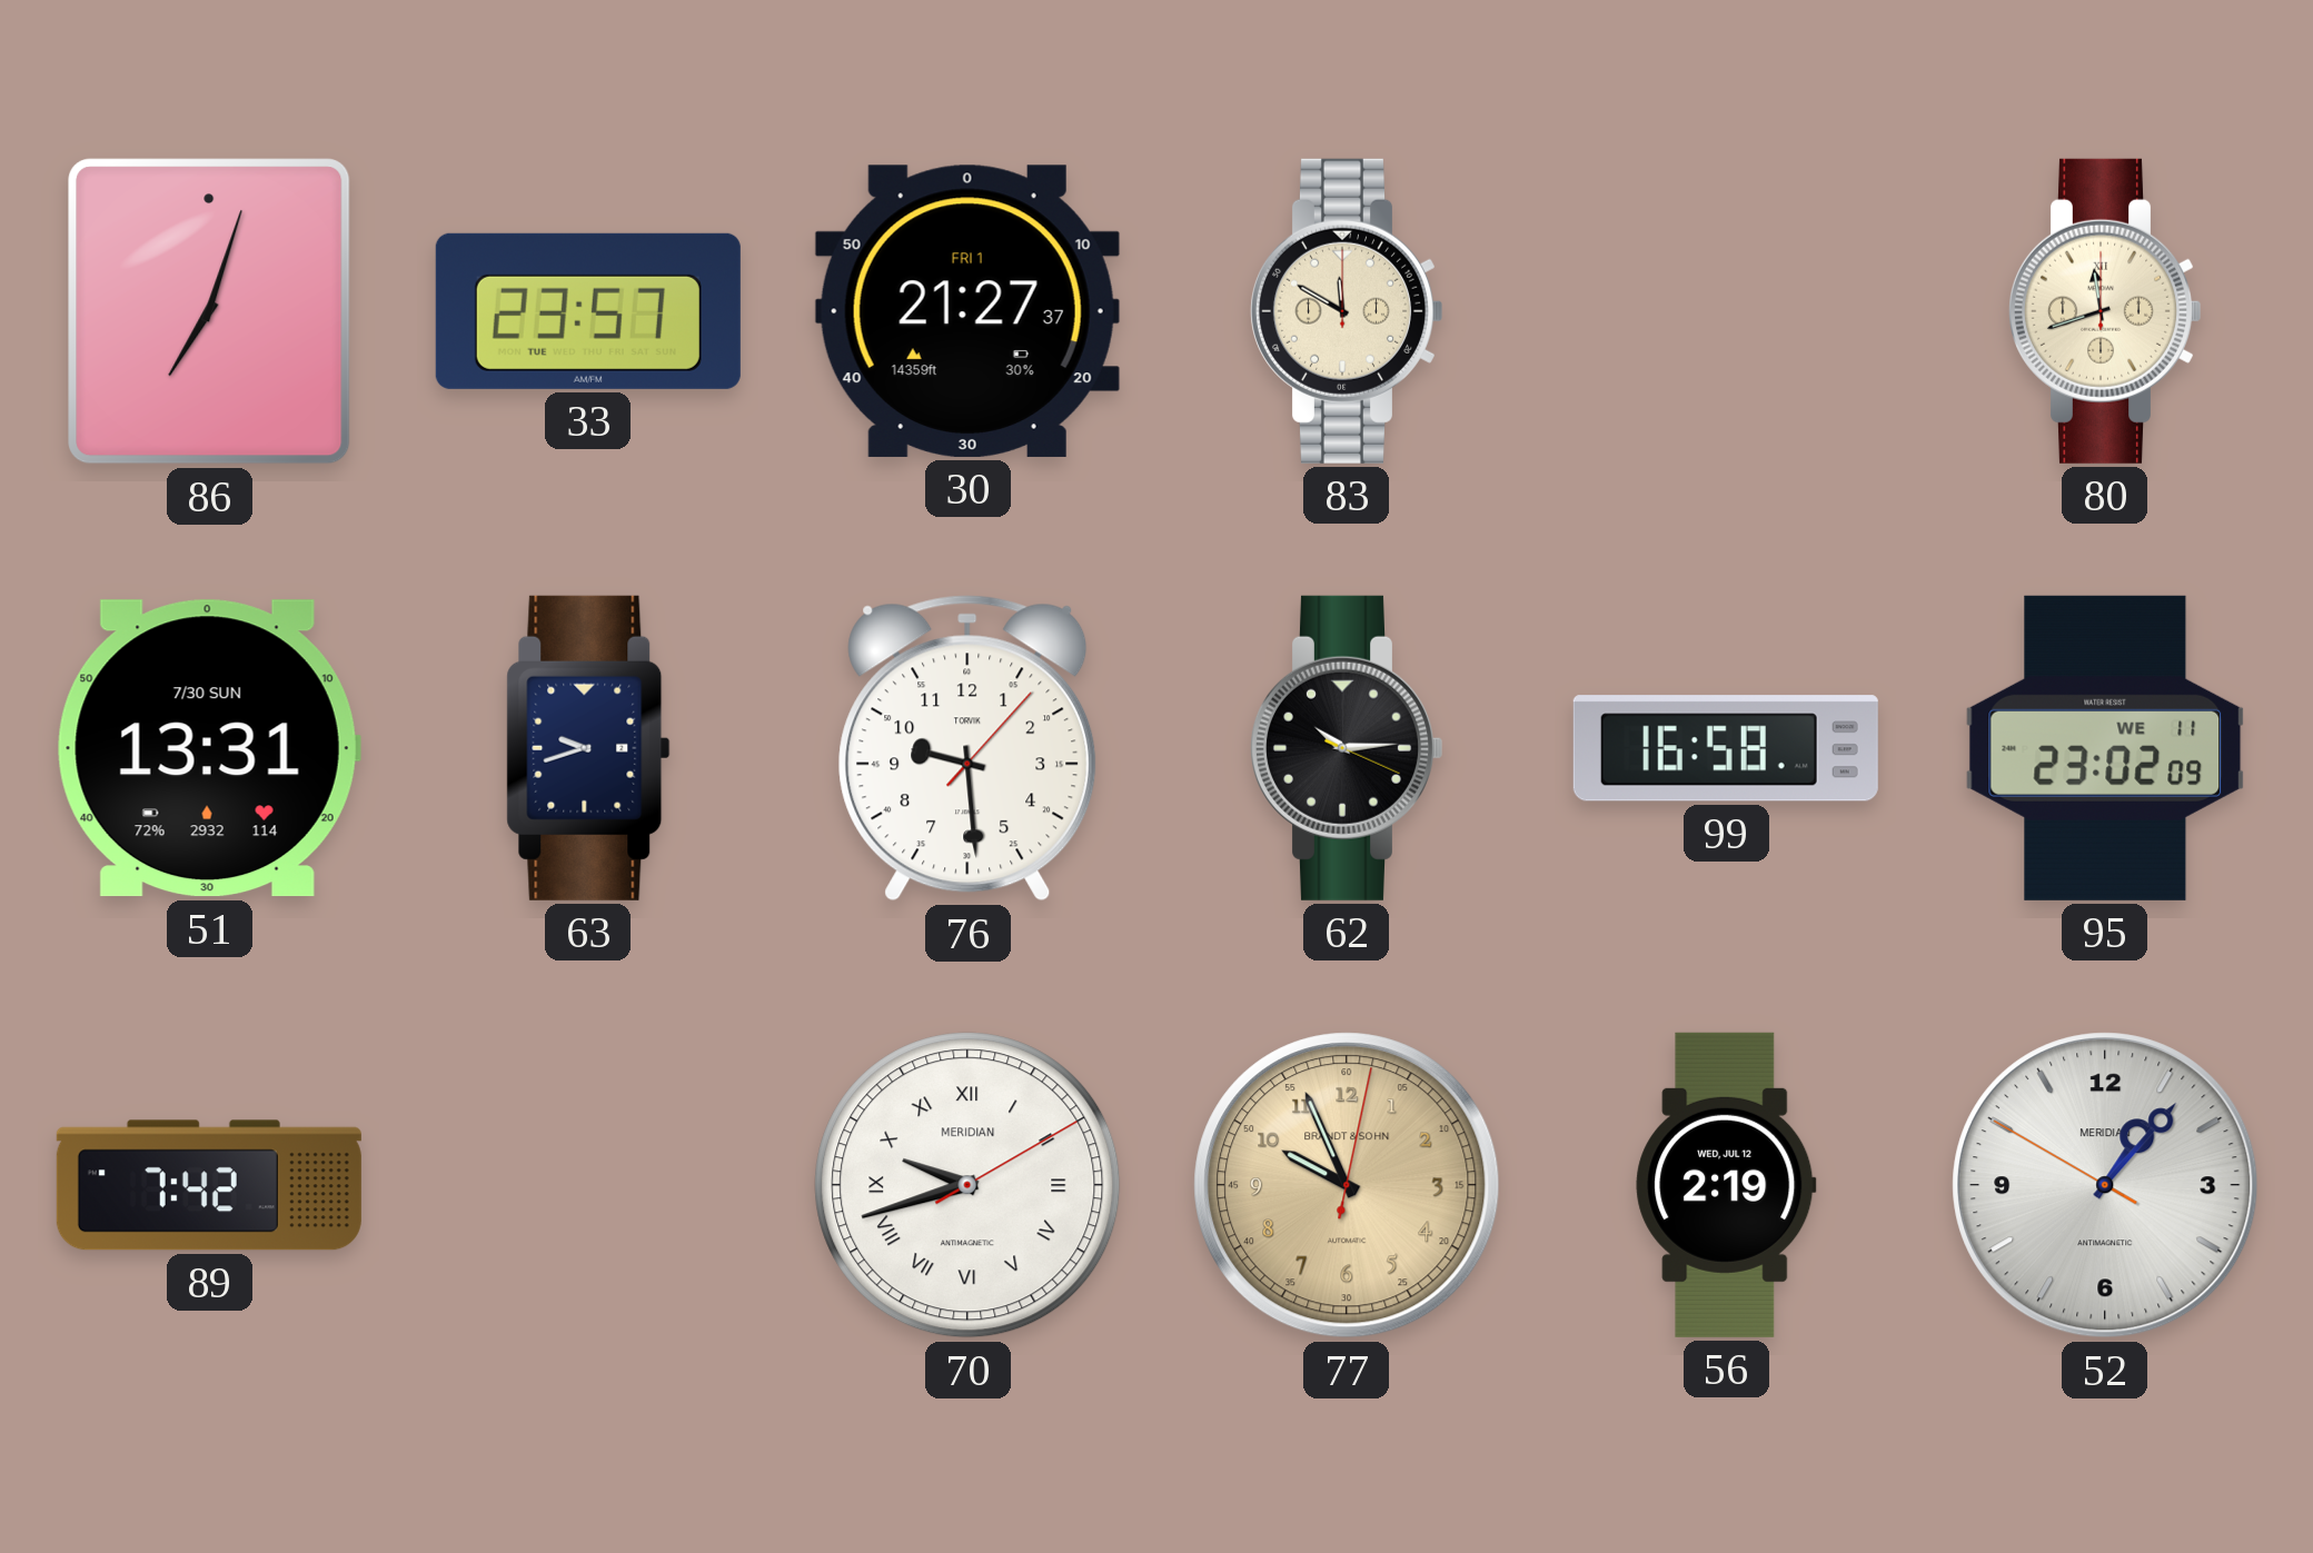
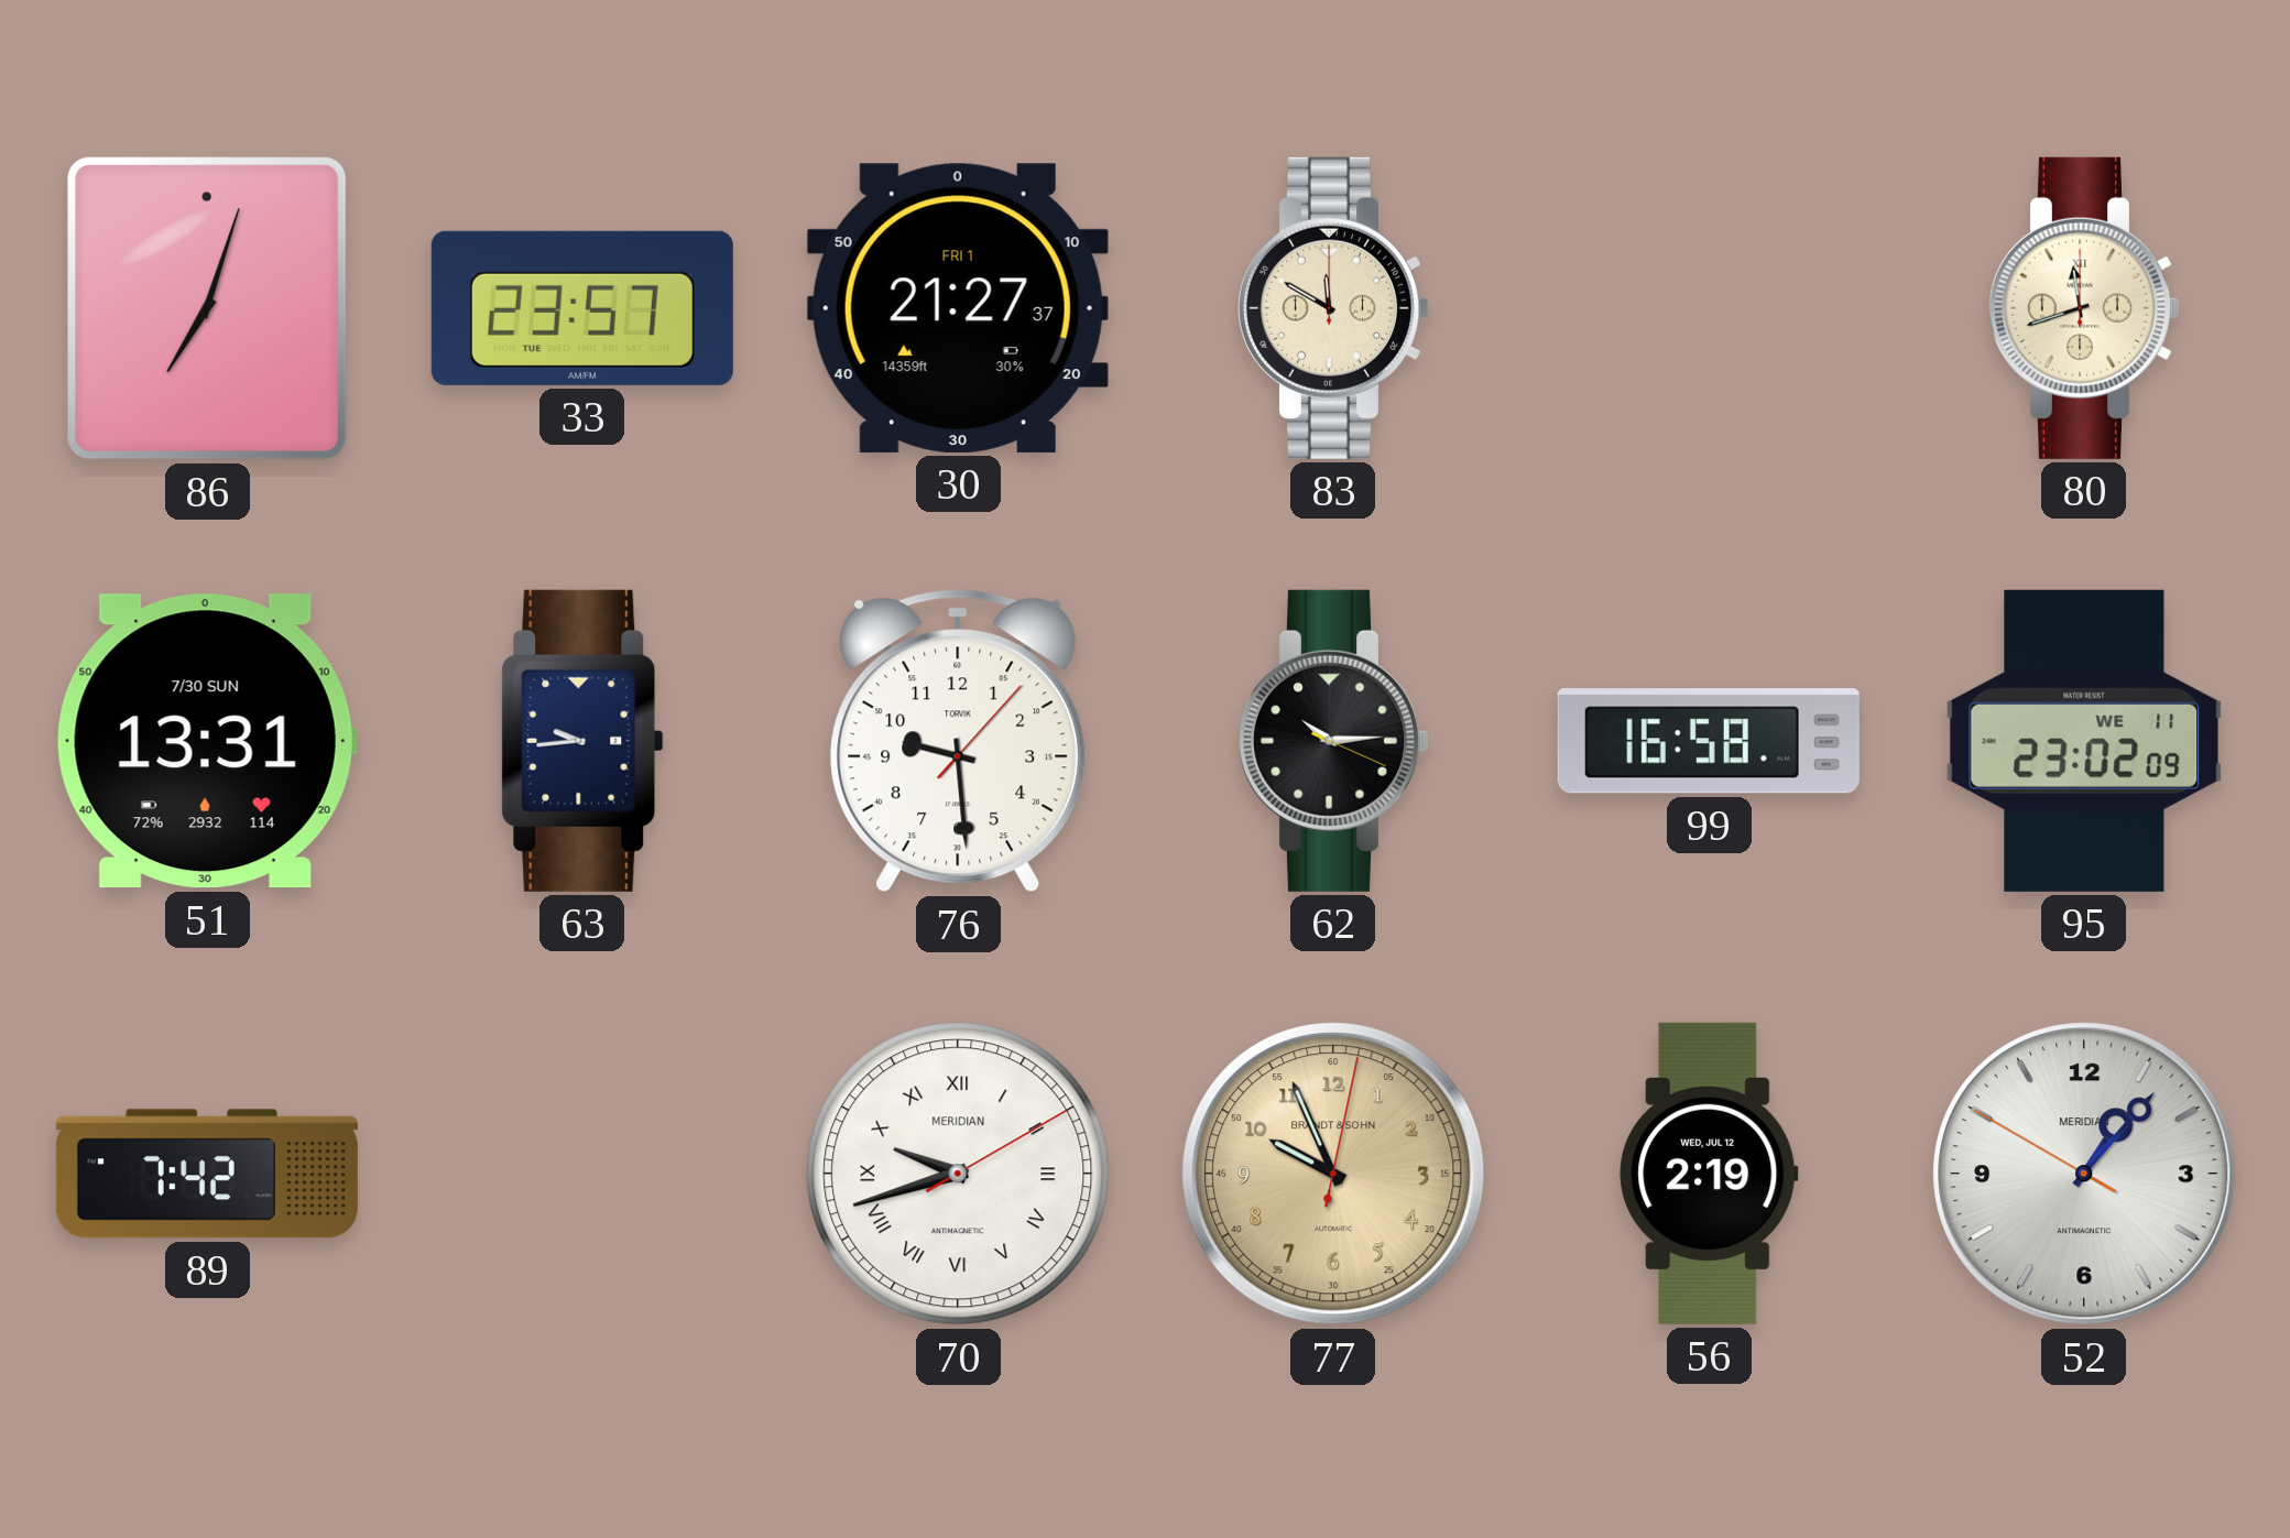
63: 9:42 -> 9:44
